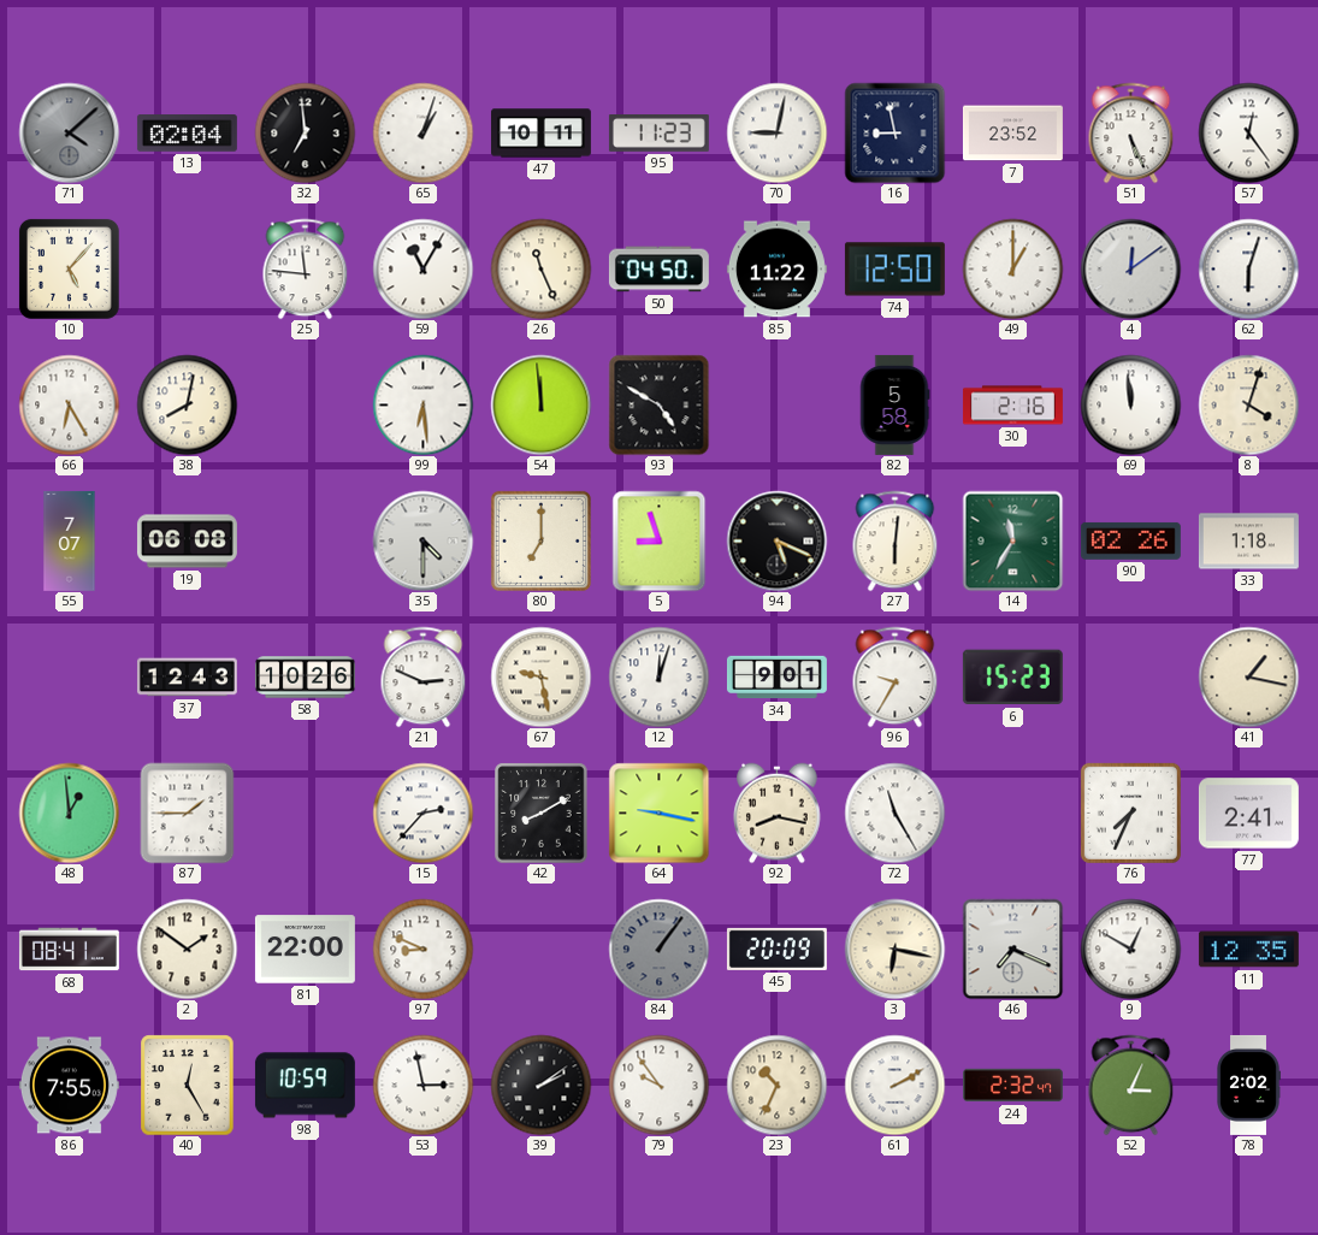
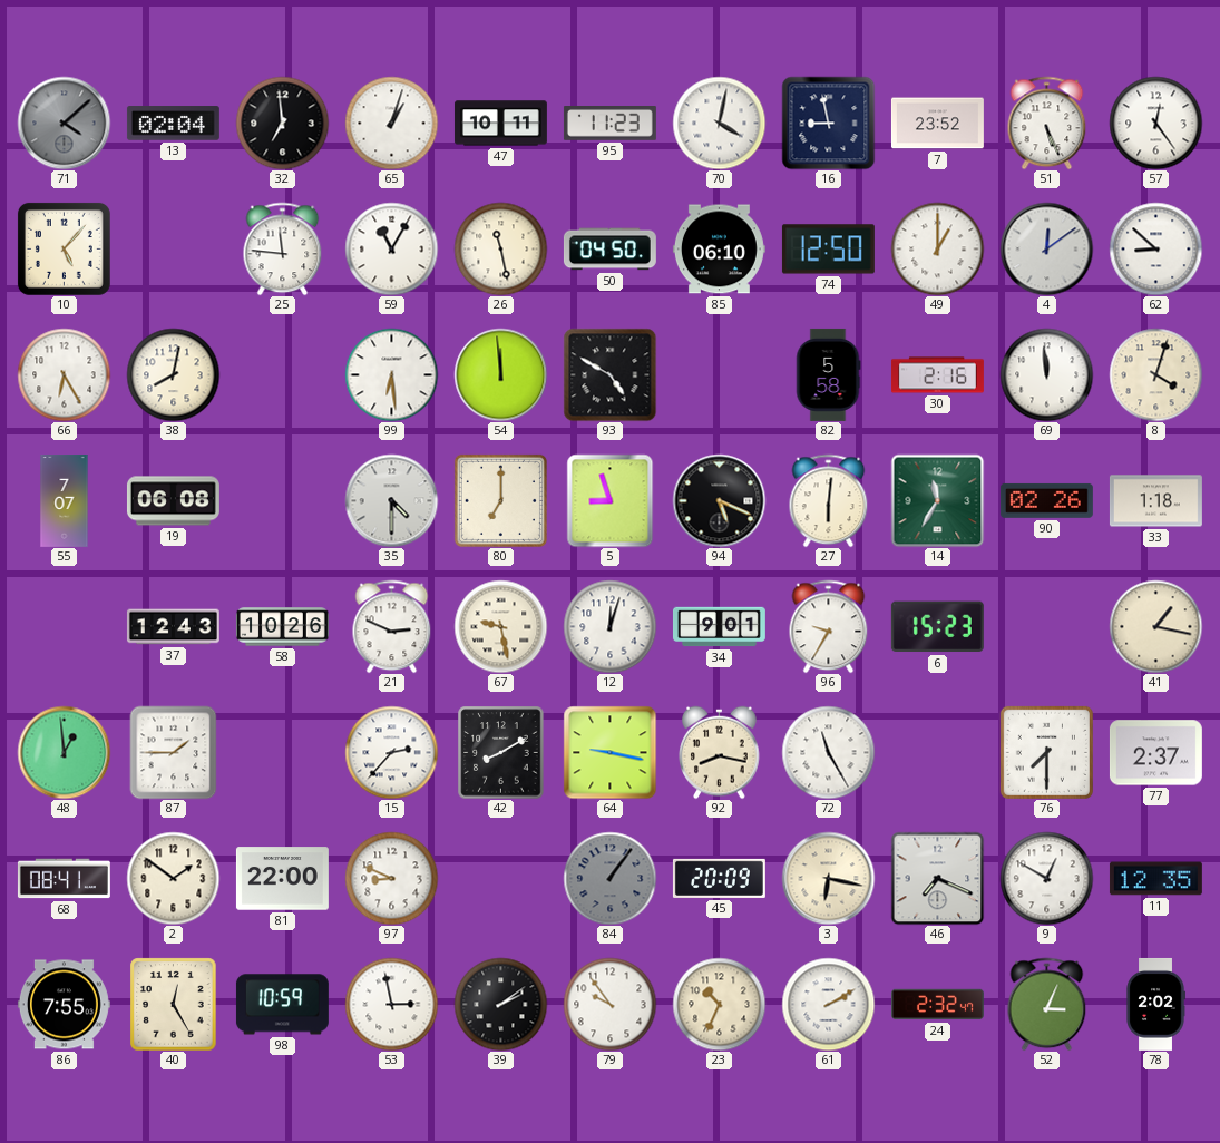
70: 9:02 -> 4:02
26: 11:26 -> 11:28
85: 11:22 -> 06:10
62: 6:03 -> 8:52
76: 7:34 -> 7:30
77: 2:41 -> 2:37
